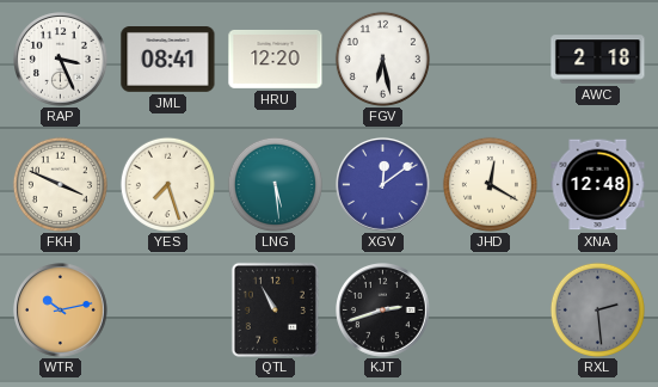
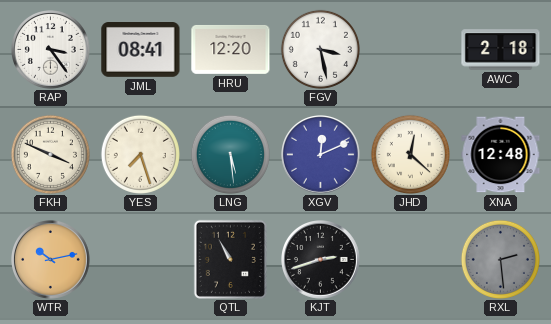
RAP: 3:26 -> 3:24
FGV: 6:28 -> 3:28
XGV: 12:09 -> 12:11
JHD: 12:20 -> 12:22
